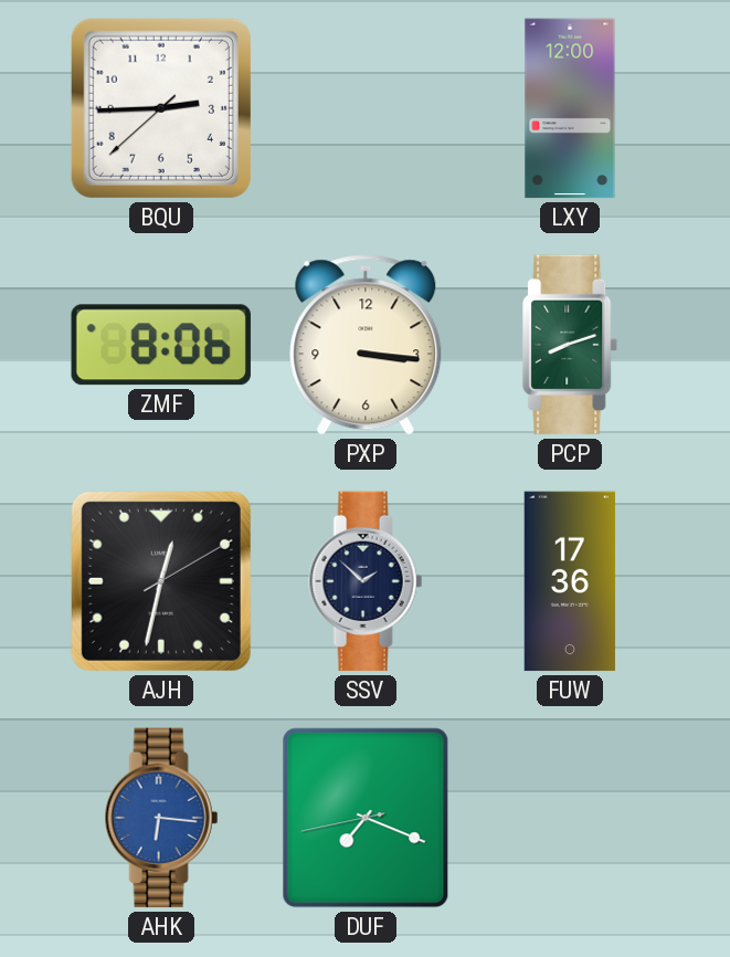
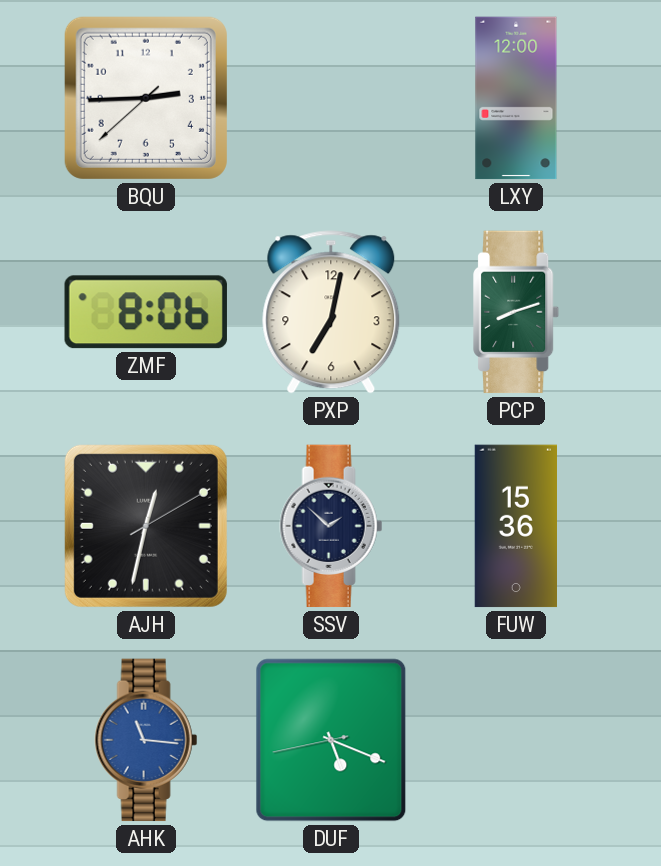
PXP: 3:16 -> 7:02
FUW: 17:36 -> 15:36
AHK: 6:16 -> 11:16
DUF: 7:18 -> 5:18
